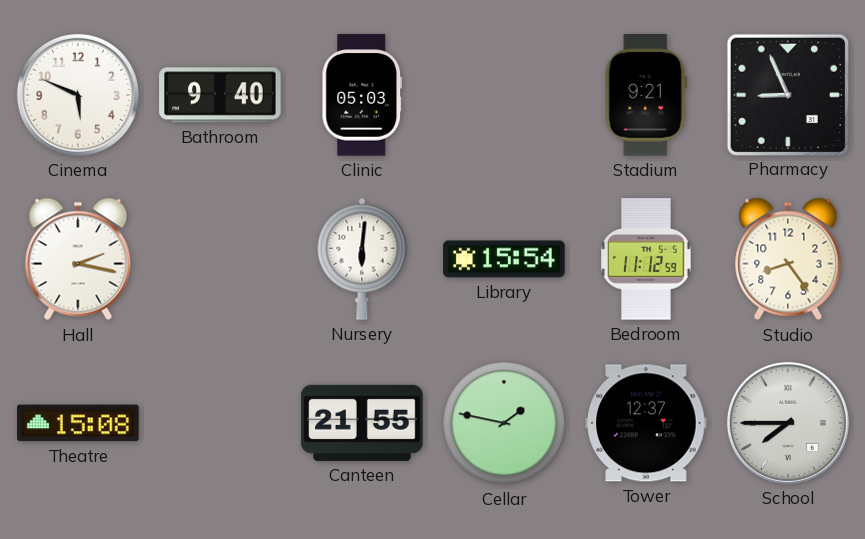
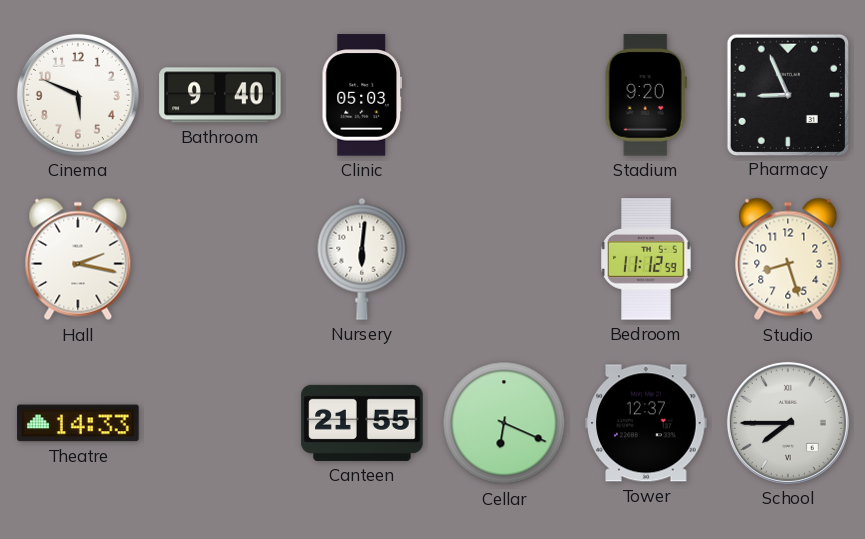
Stadium: 9:21 -> 9:20
Library: 15:54 -> none
Studio: 8:24 -> 8:27
Theatre: 15:08 -> 14:33
Cellar: 1:47 -> 6:19
